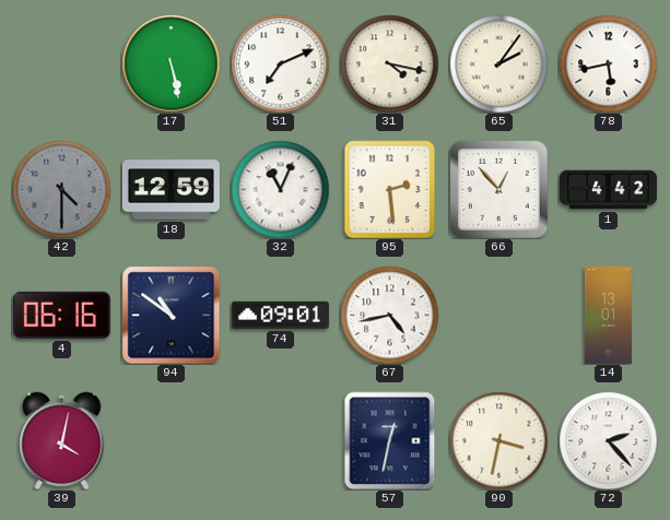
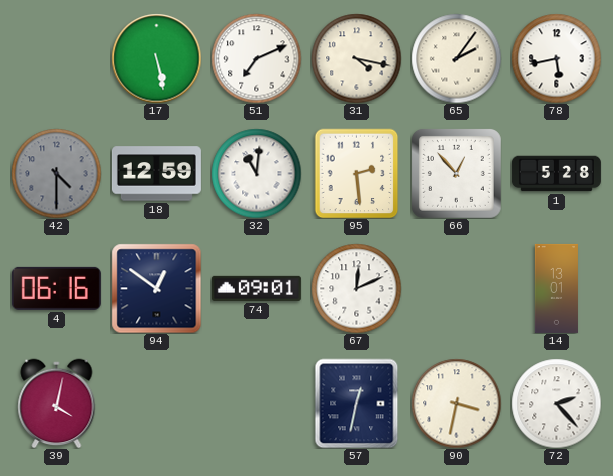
32: 11:04 -> 11:01
1: 4:42 -> 5:28
94: 10:51 -> 12:51
67: 4:43 -> 12:11
